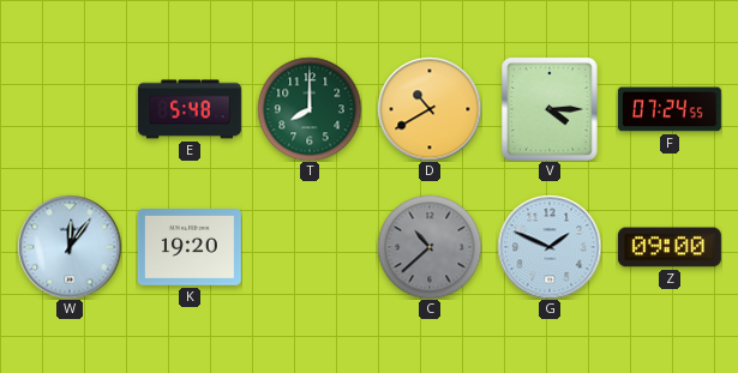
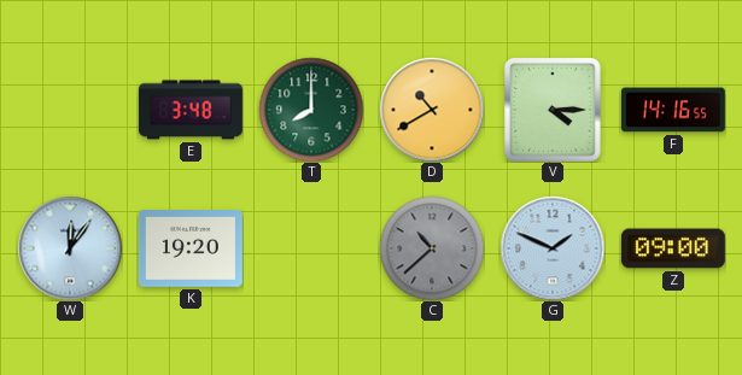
E: 5:48 -> 3:48
F: 07:24 -> 14:16
